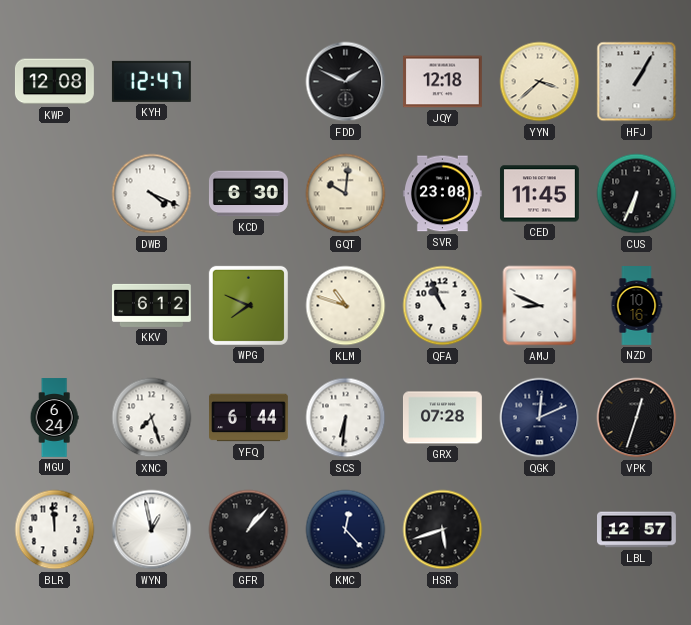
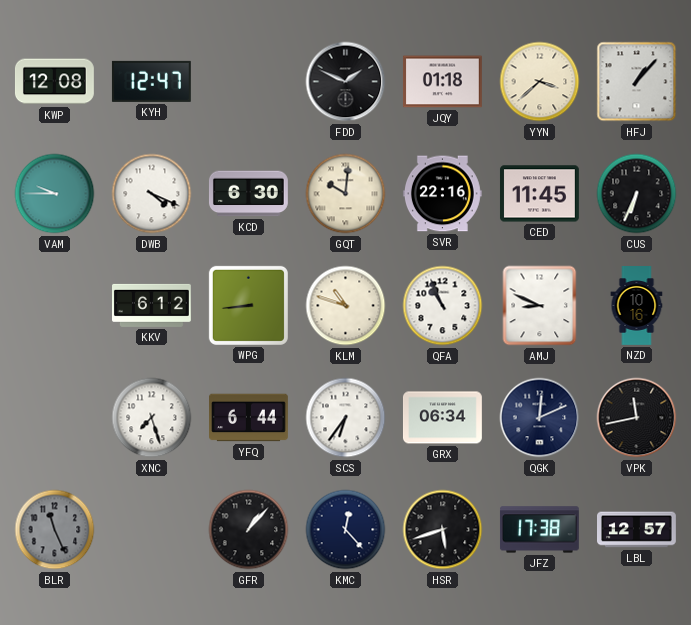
JQY: 12:18 -> 01:18
HFJ: 1:05 -> 1:07
VAM: none -> 9:45
SVR: 23:08 -> 22:16
WPG: 7:49 -> 8:44
MGU: 6:24 -> none
SCS: 6:31 -> 6:36
GRX: 07:28 -> 06:34
VPK: 12:33 -> 11:43
BLR: 11:59 -> 11:26
BLR dial: white -> grey
WYN: 12:58 -> none
JFZ: none -> 17:38
